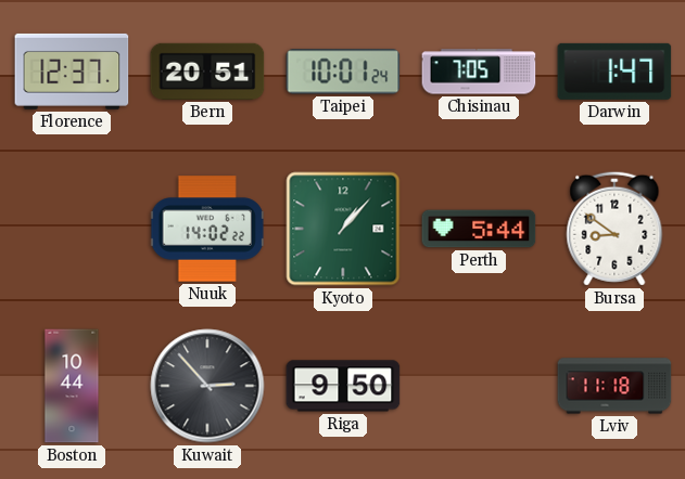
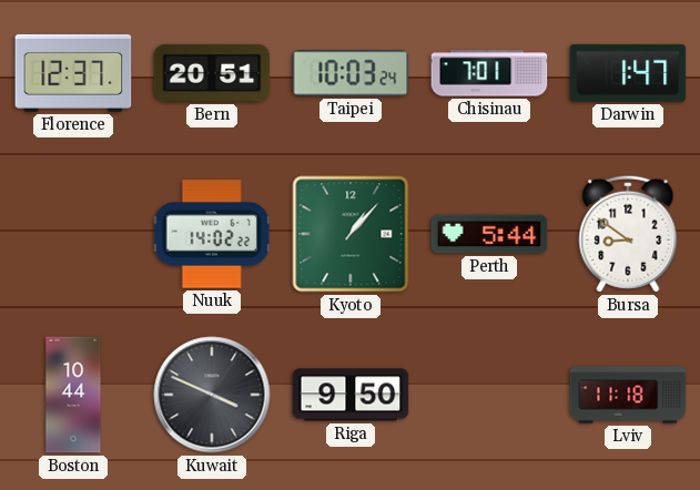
Taipei: 10:01 -> 10:03
Chisinau: 7:05 -> 7:01
Kuwait: 2:53 -> 3:49
